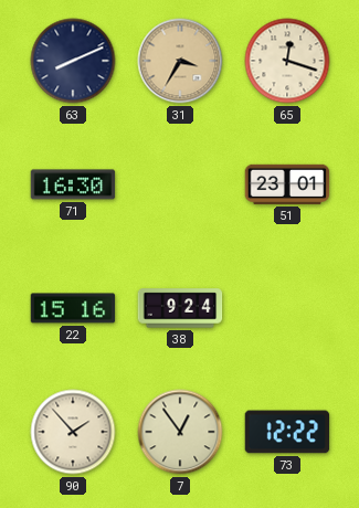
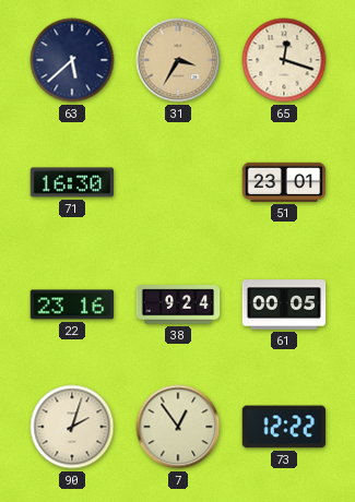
63: 8:11 -> 5:38
22: 15:16 -> 23:16
61: none -> 00:05
90: 1:53 -> 2:03
